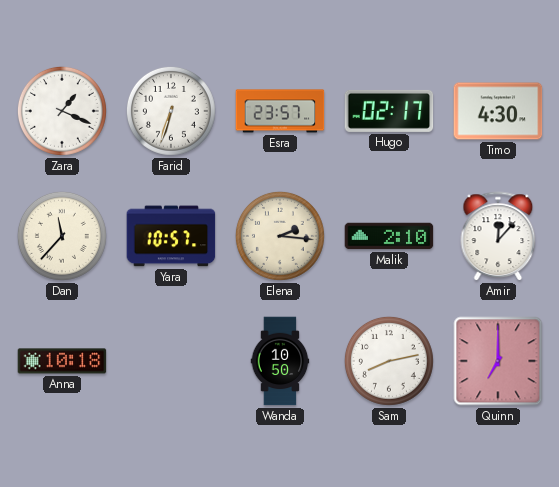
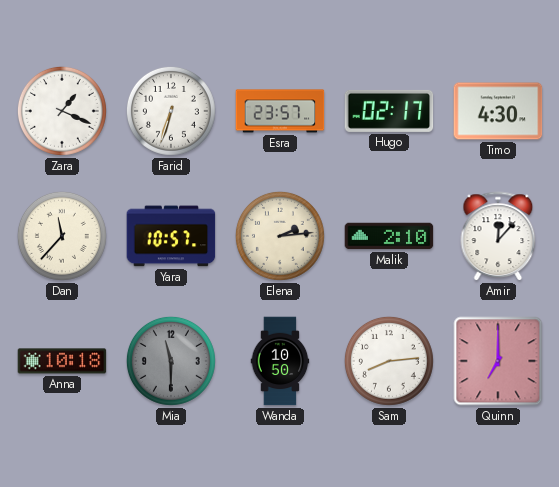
Elena: 2:16 -> 2:14
Mia: none -> 11:30
Sam: 8:13 -> 8:14
